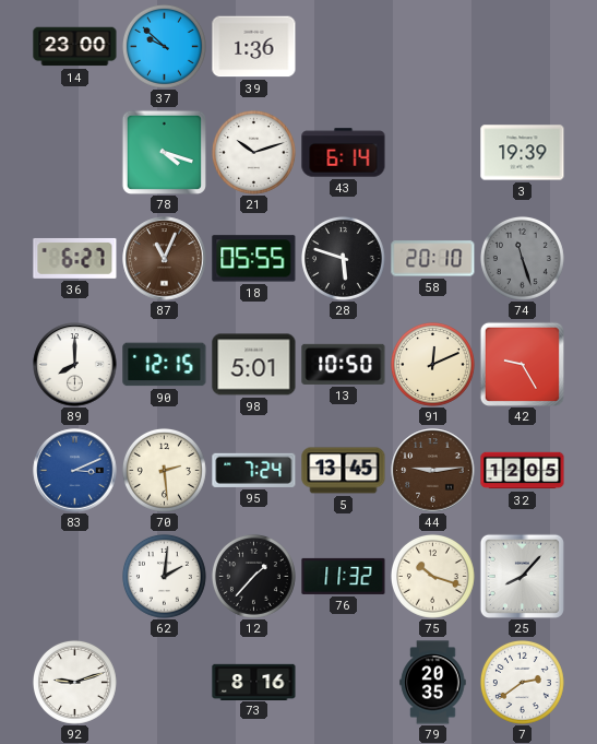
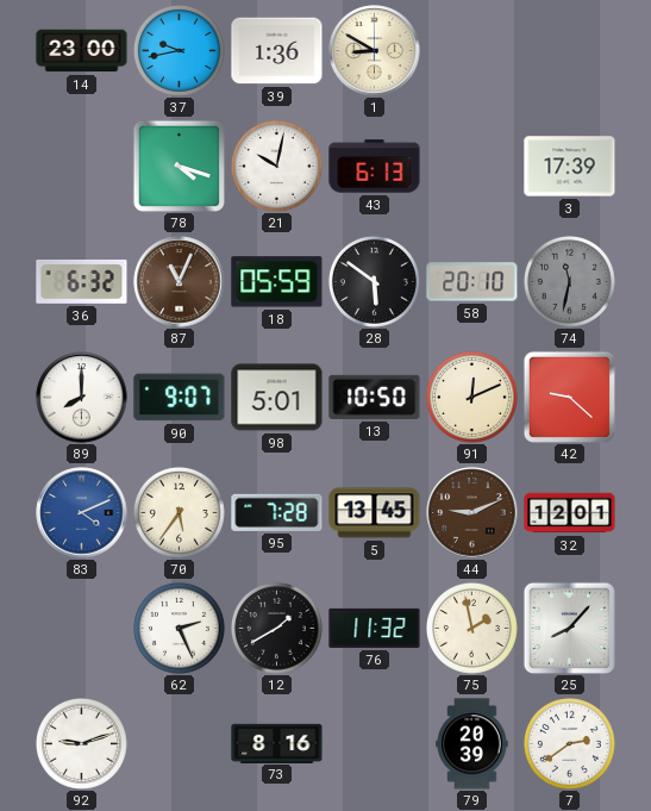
37: 9:52 -> 9:43
1: none -> 8:50
21: 10:12 -> 10:02
43: 6:14 -> 6:13
3: 19:39 -> 17:39
36: 6:27 -> 6:32
18: 05:55 -> 05:59
28: 5:48 -> 5:51
74: 11:27 -> 11:32
90: 12:15 -> 9:07
42: 9:25 -> 9:22
83: 3:11 -> 4:11
70: 2:29 -> 5:36
95: 7:24 -> 7:28
44: 9:14 -> 9:11
32: 12:05 -> 12:01
62: 2:01 -> 2:26
12: 1:37 -> 1:40
75: 10:18 -> 1:58
79: 20:35 -> 20:39
